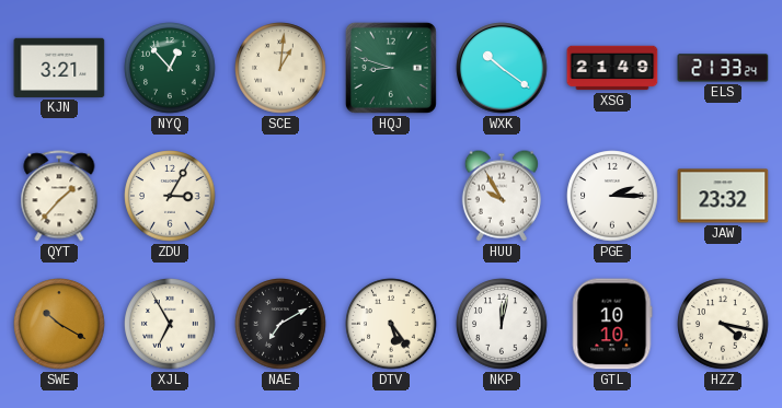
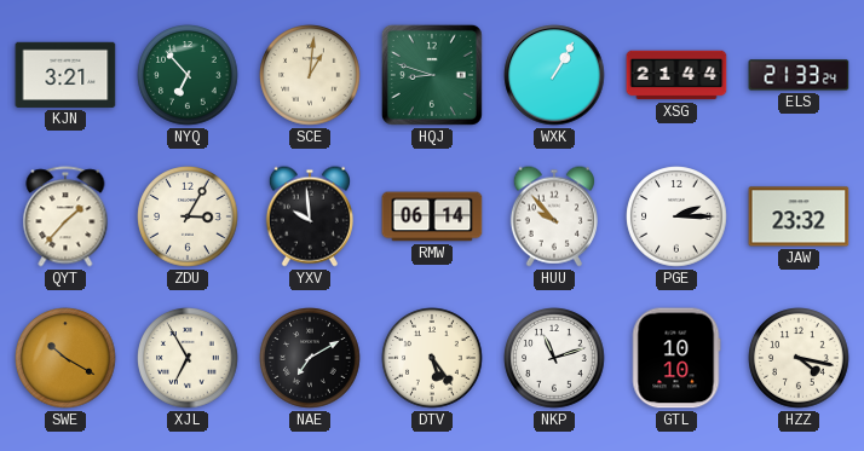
NYQ: 12:53 -> 6:53
WXK: 10:21 -> 1:05
XSG: 21:49 -> 21:44
YXV: none -> 9:59
RMW: none -> 06:14
HUU: 9:55 -> 9:53
NKP: 12:02 -> 11:12
